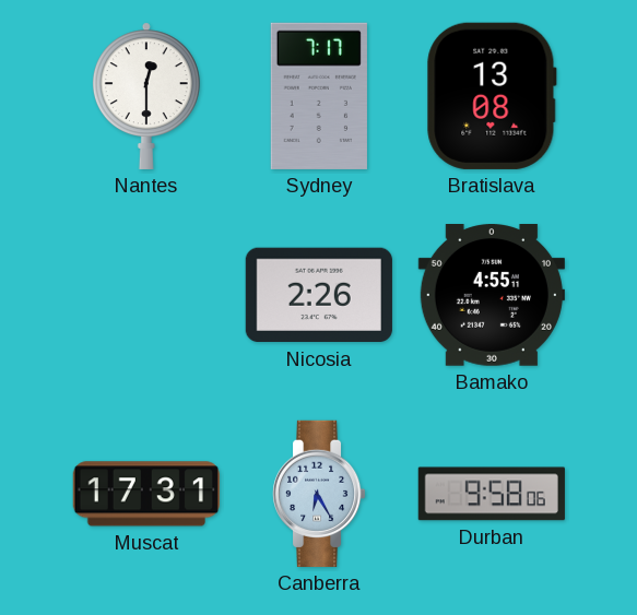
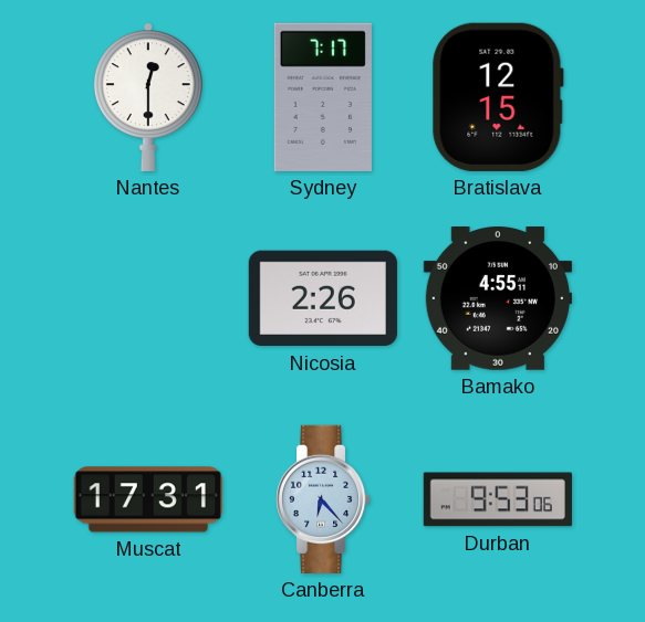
Bratislava: 13:08 -> 12:15
Canberra: 6:25 -> 6:23
Durban: 9:58 -> 9:53
